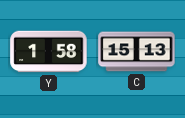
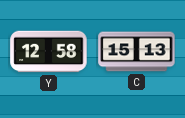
Y: 1:58 -> 12:58
